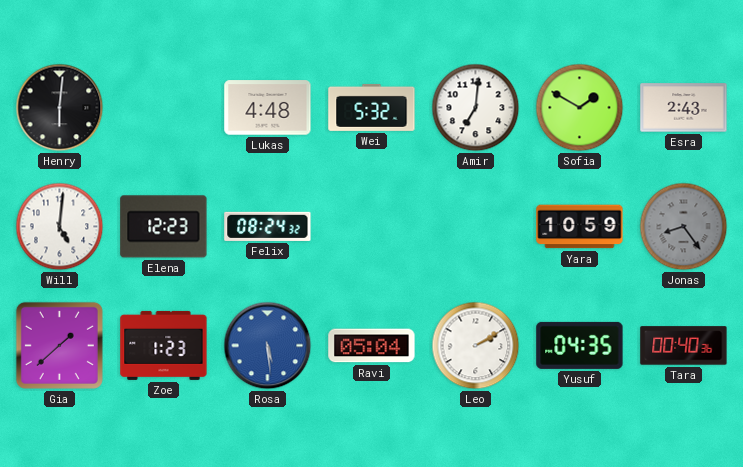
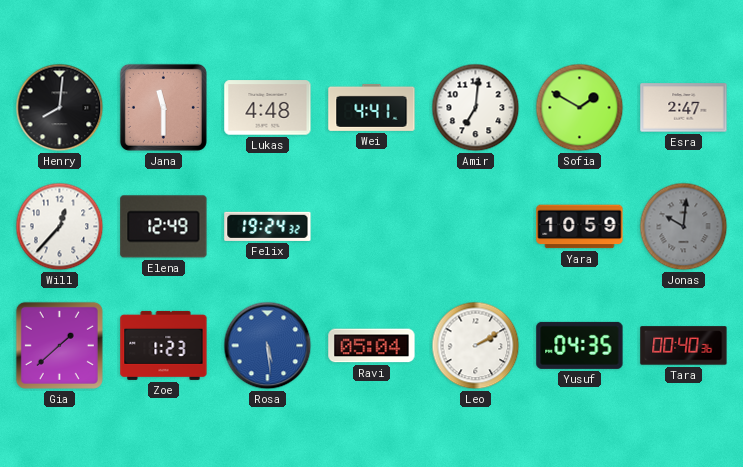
Henry: 6:01 -> 8:01
Jana: none -> 11:30
Wei: 5:32 -> 4:41
Esra: 2:43 -> 2:47
Will: 5:01 -> 12:37
Elena: 12:23 -> 12:49
Felix: 08:24 -> 19:24
Jonas: 8:24 -> 10:01
